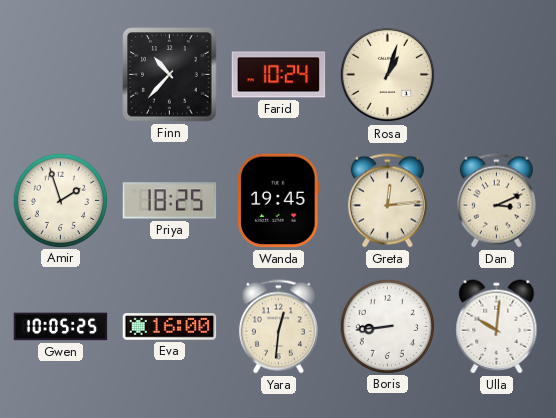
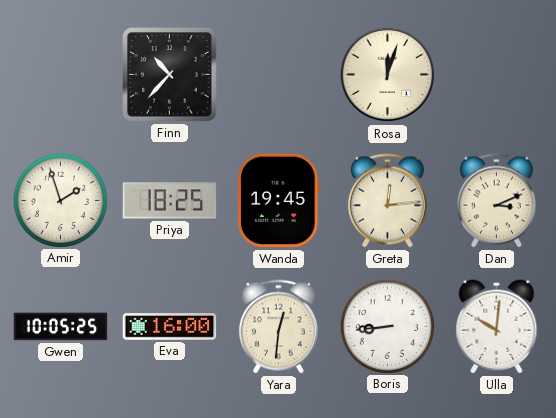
Farid: 10:24 -> none
Rosa: 1:03 -> 12:03
